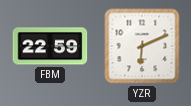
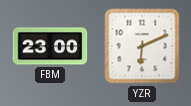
FBM: 22:59 -> 23:00
